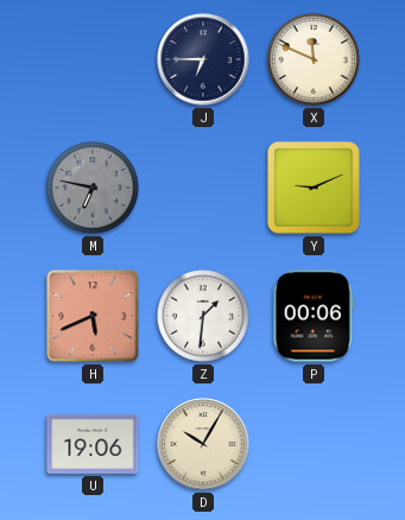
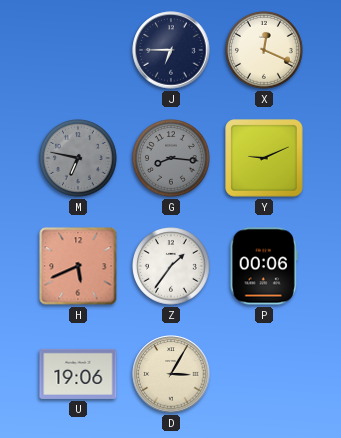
X: 11:49 -> 12:19
G: none -> 8:16
Z: 1:31 -> 1:36
D: 10:05 -> 3:05
